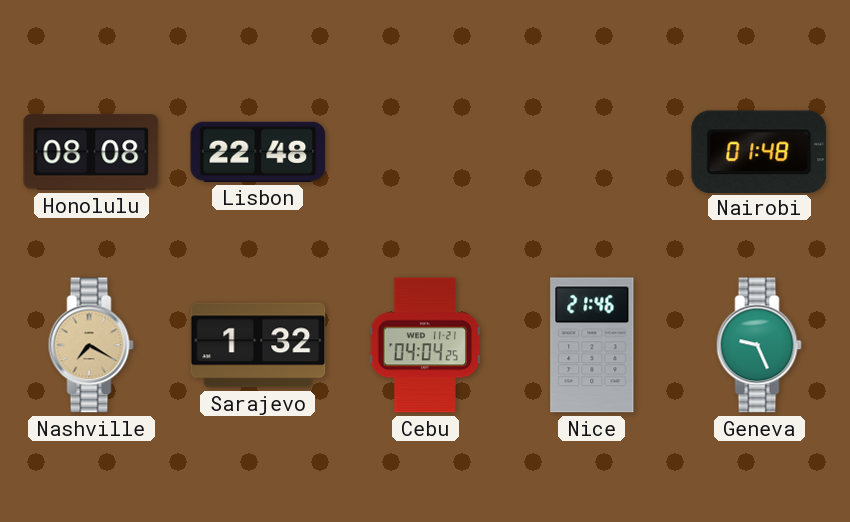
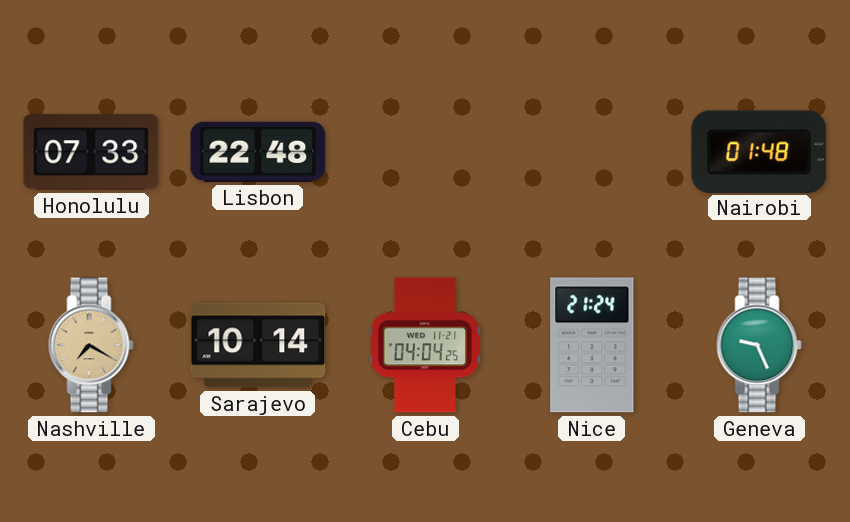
Honolulu: 08:08 -> 07:33
Sarajevo: 1:32 -> 10:14
Nice: 21:46 -> 21:24
